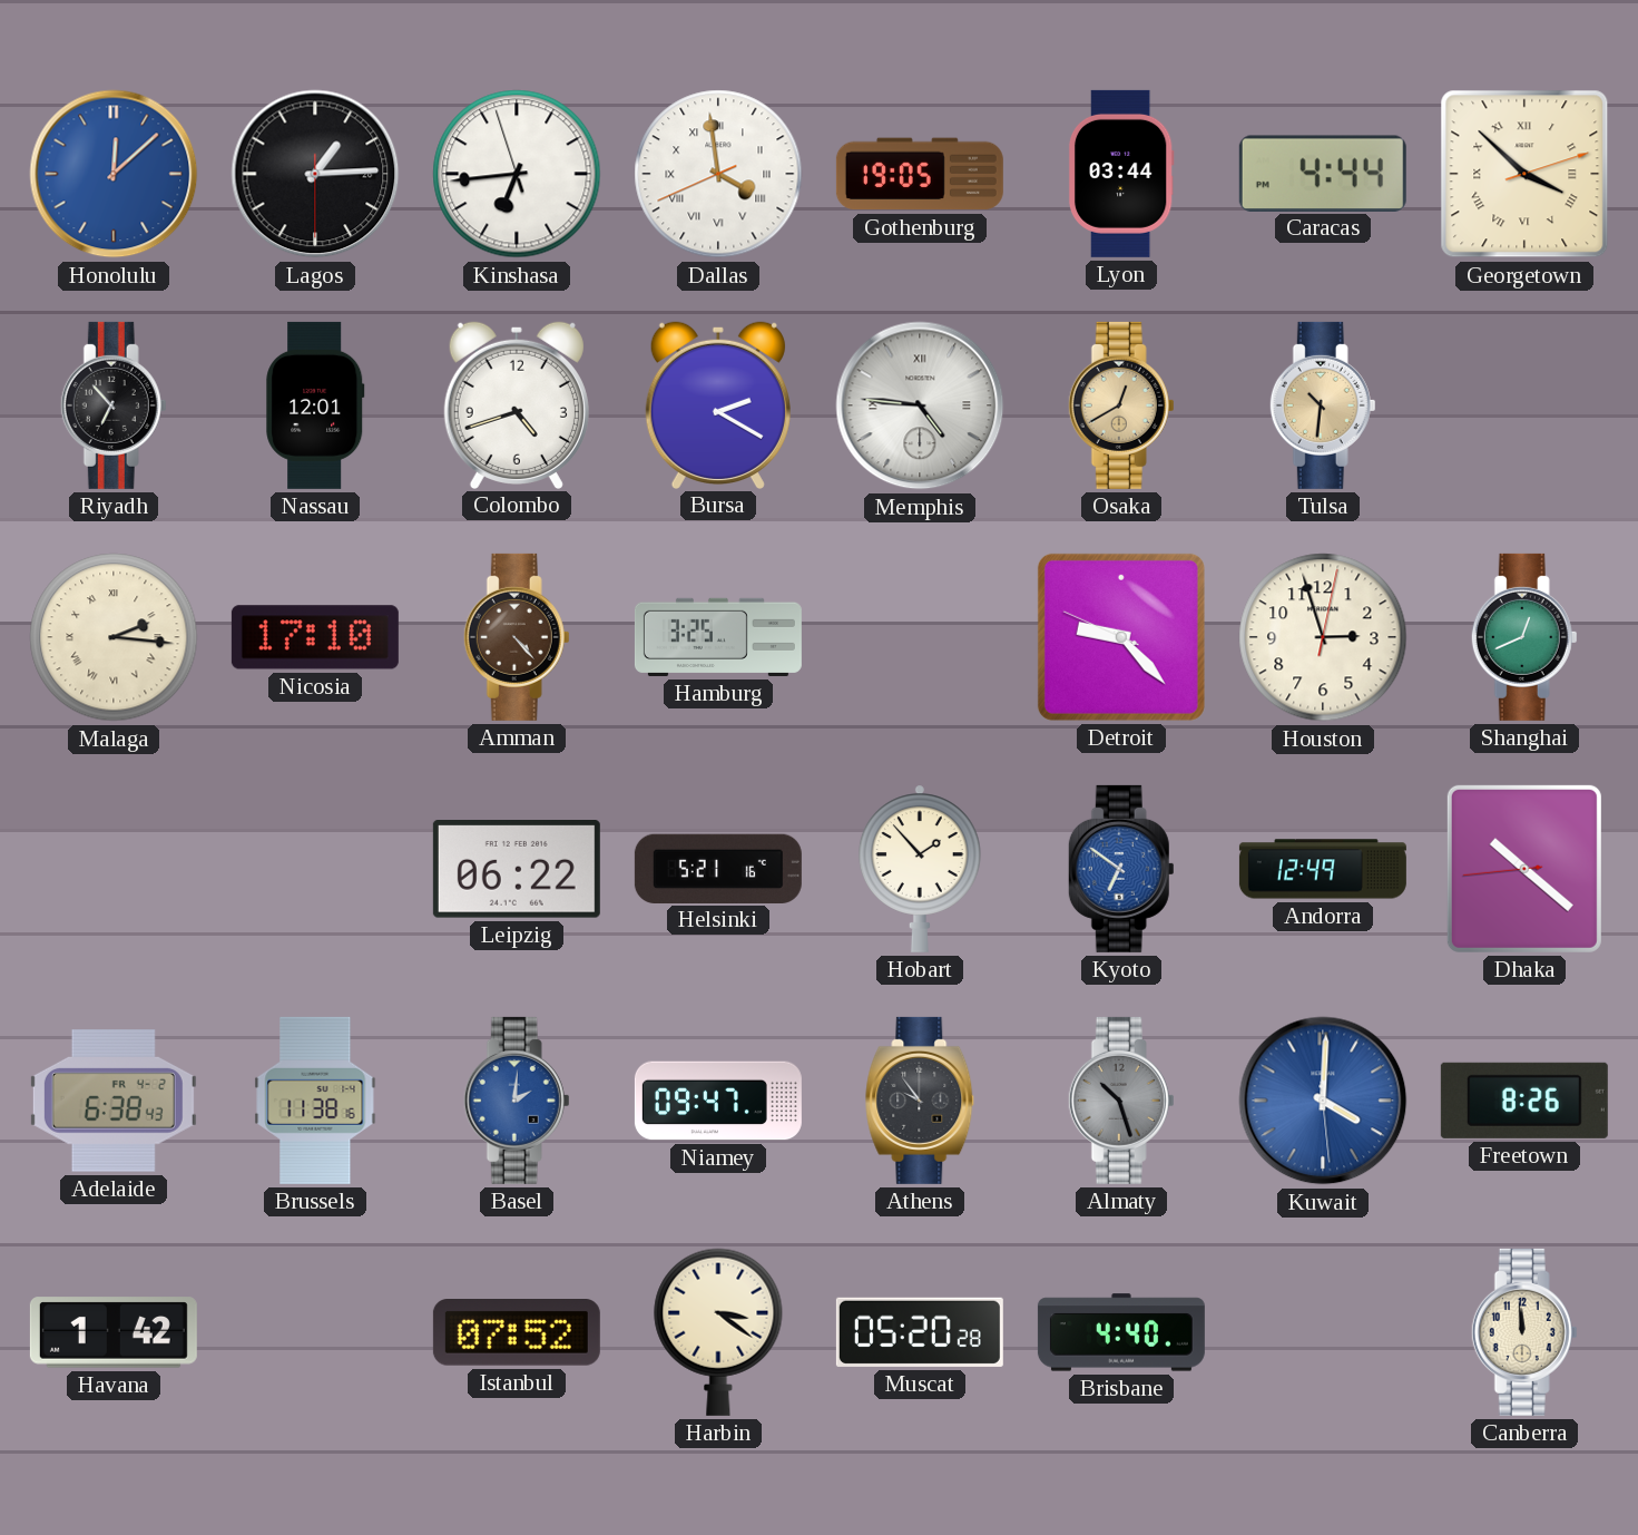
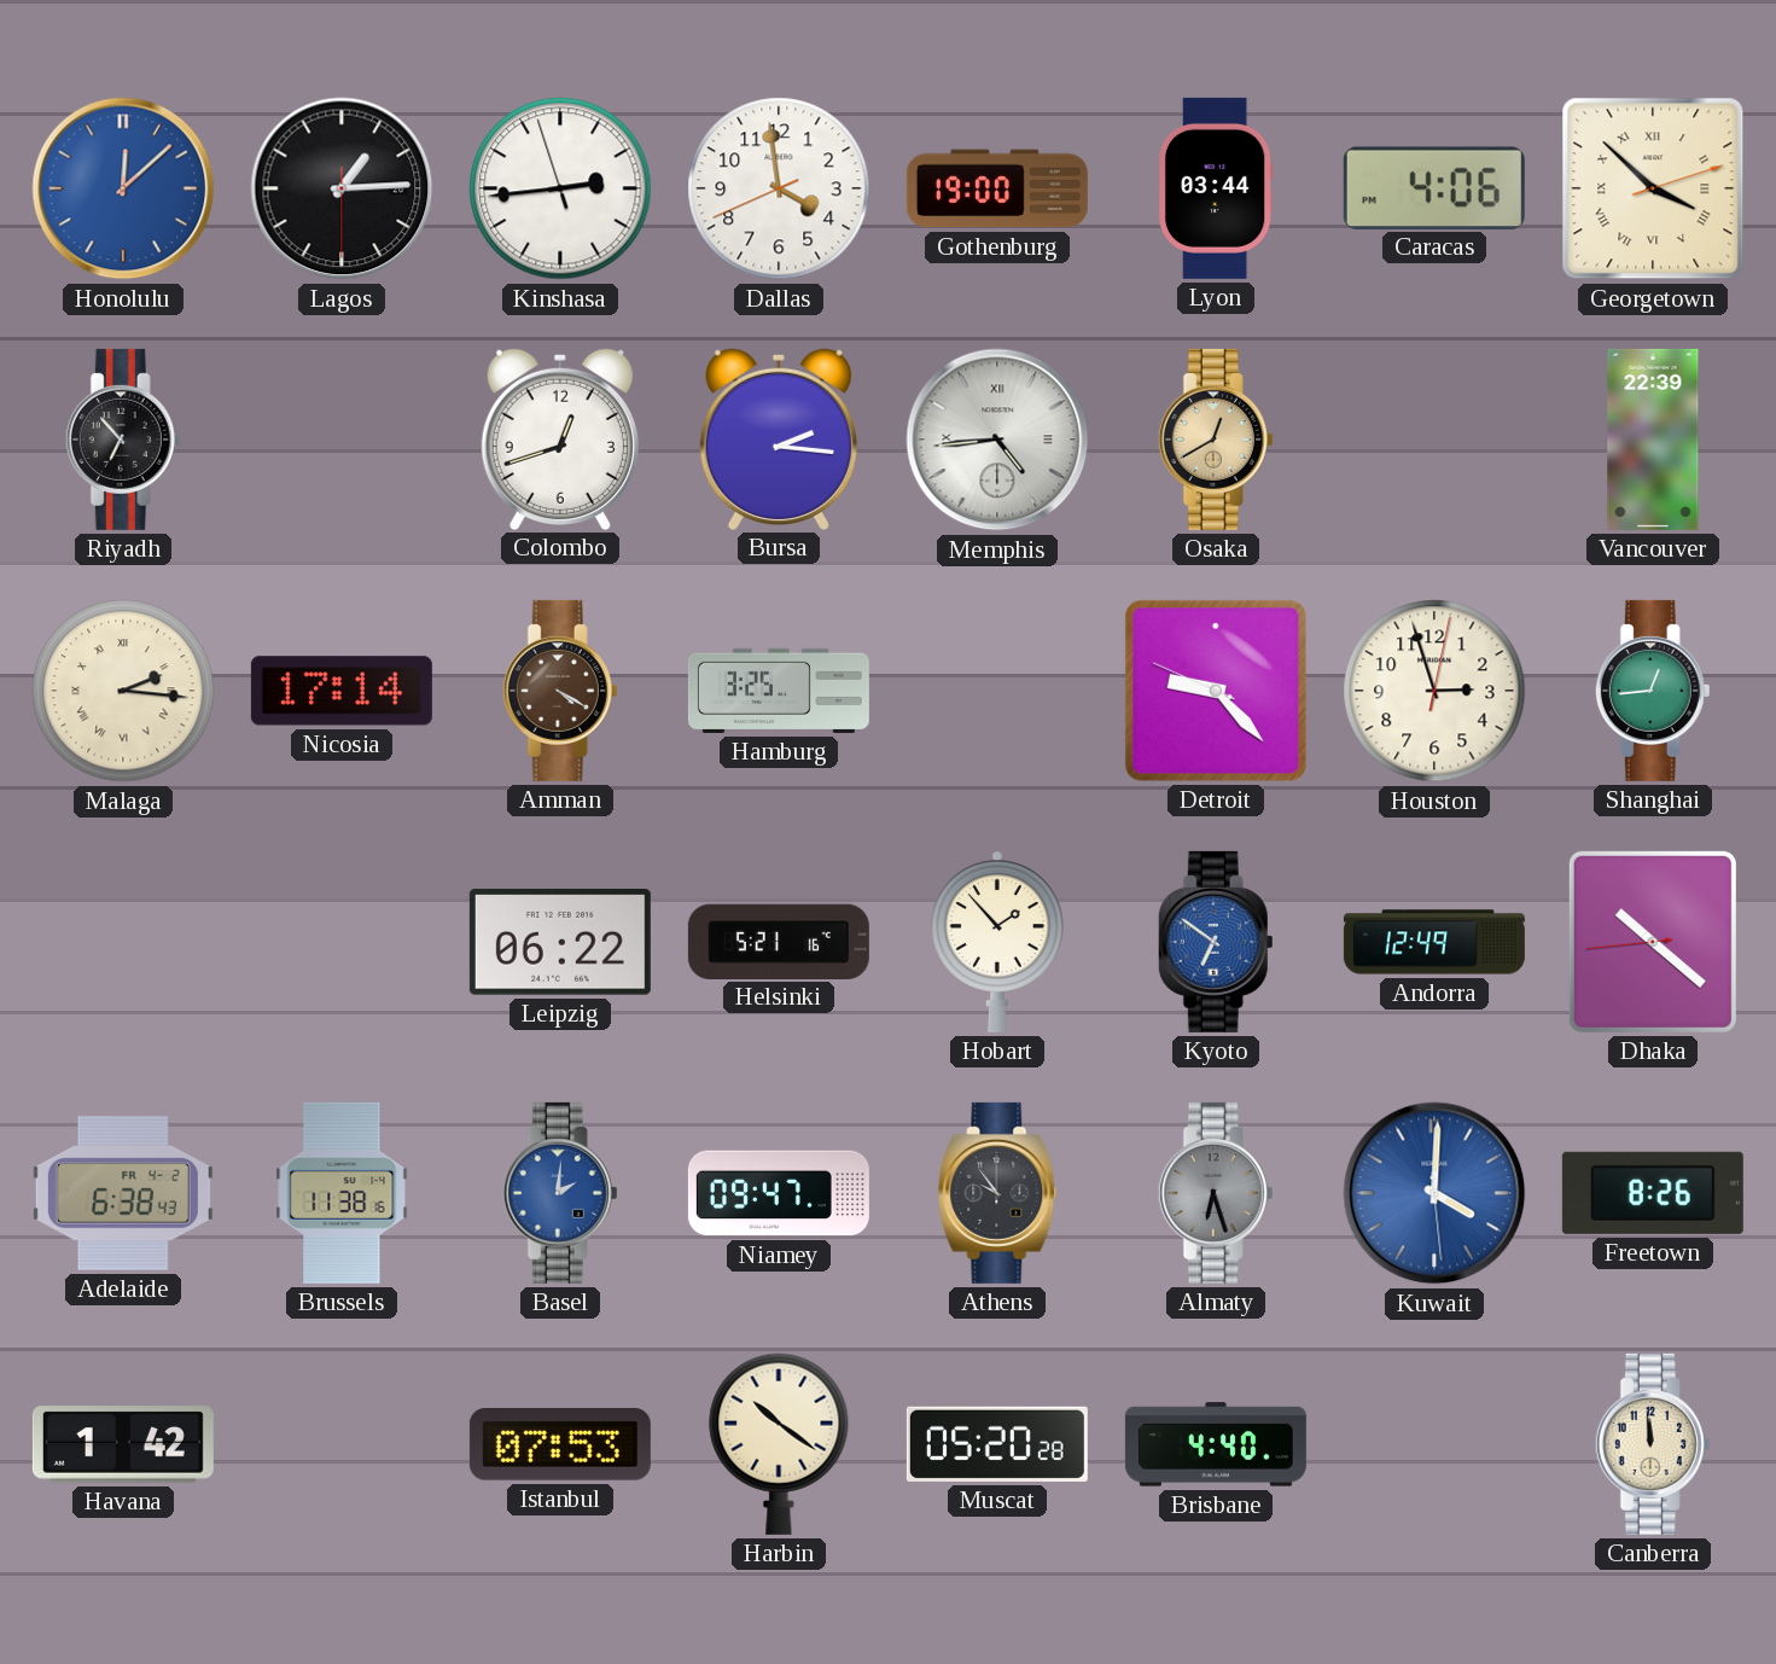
Kinshasa: 6:43 -> 2:43
Dallas numerals: Roman -> Arabic
Gothenburg: 19:05 -> 19:00
Caracas: 4:44 -> 4:06
Nassau: 12:01 -> none
Colombo: 4:42 -> 12:42
Bursa: 2:20 -> 2:16
Memphis: 4:46 -> 4:44
Tulsa: 10:31 -> none
Vancouver: none -> 22:39
Nicosia: 17:10 -> 17:14
Amman: 4:23 -> 4:20
Shanghai: 12:41 -> 12:44
Almaty: 10:27 -> 6:27
Istanbul: 07:52 -> 07:53
Harbin: 3:21 -> 10:21
